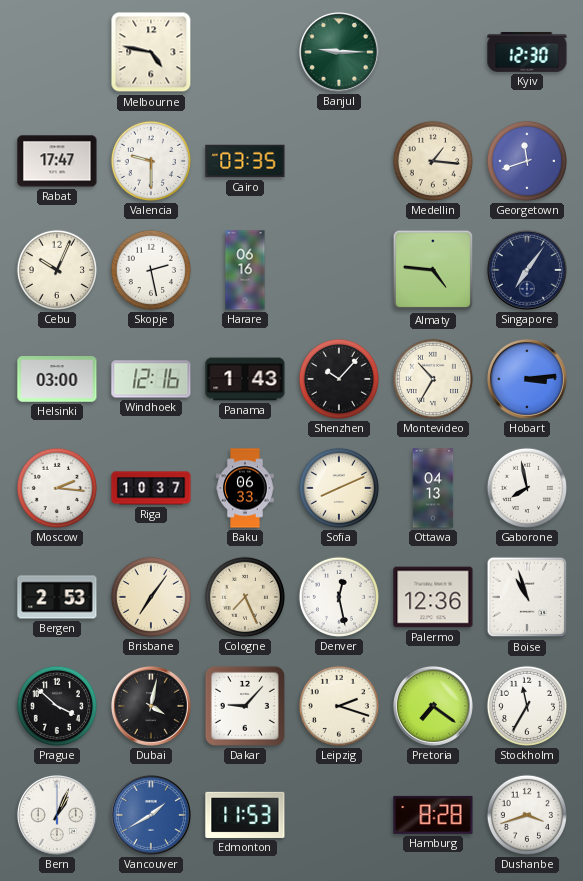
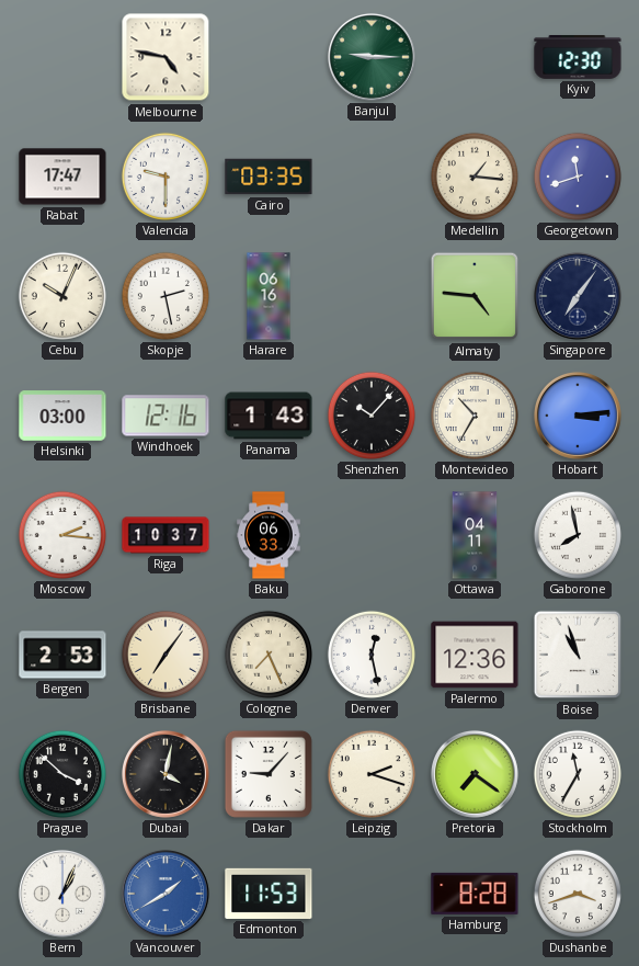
Sofia: 8:11 -> none
Ottawa: 04:13 -> 04:11
